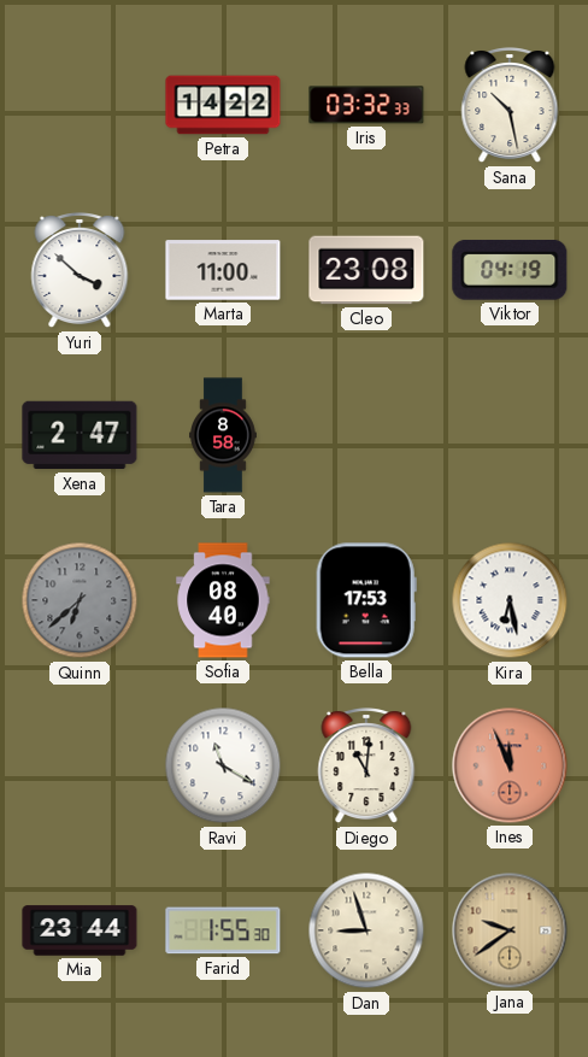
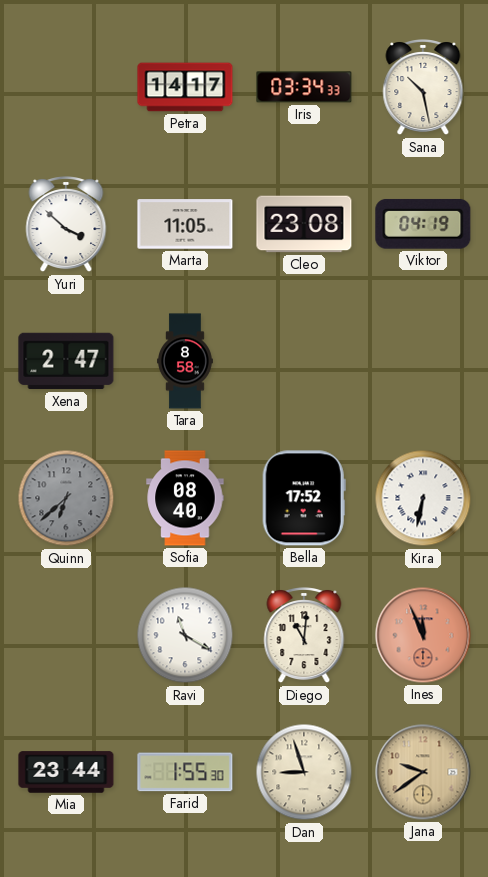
Petra: 14:22 -> 14:17
Iris: 03:32 -> 03:34
Marta: 11:00 -> 11:05
Bella: 17:53 -> 17:52
Kira: 6:28 -> 6:32
